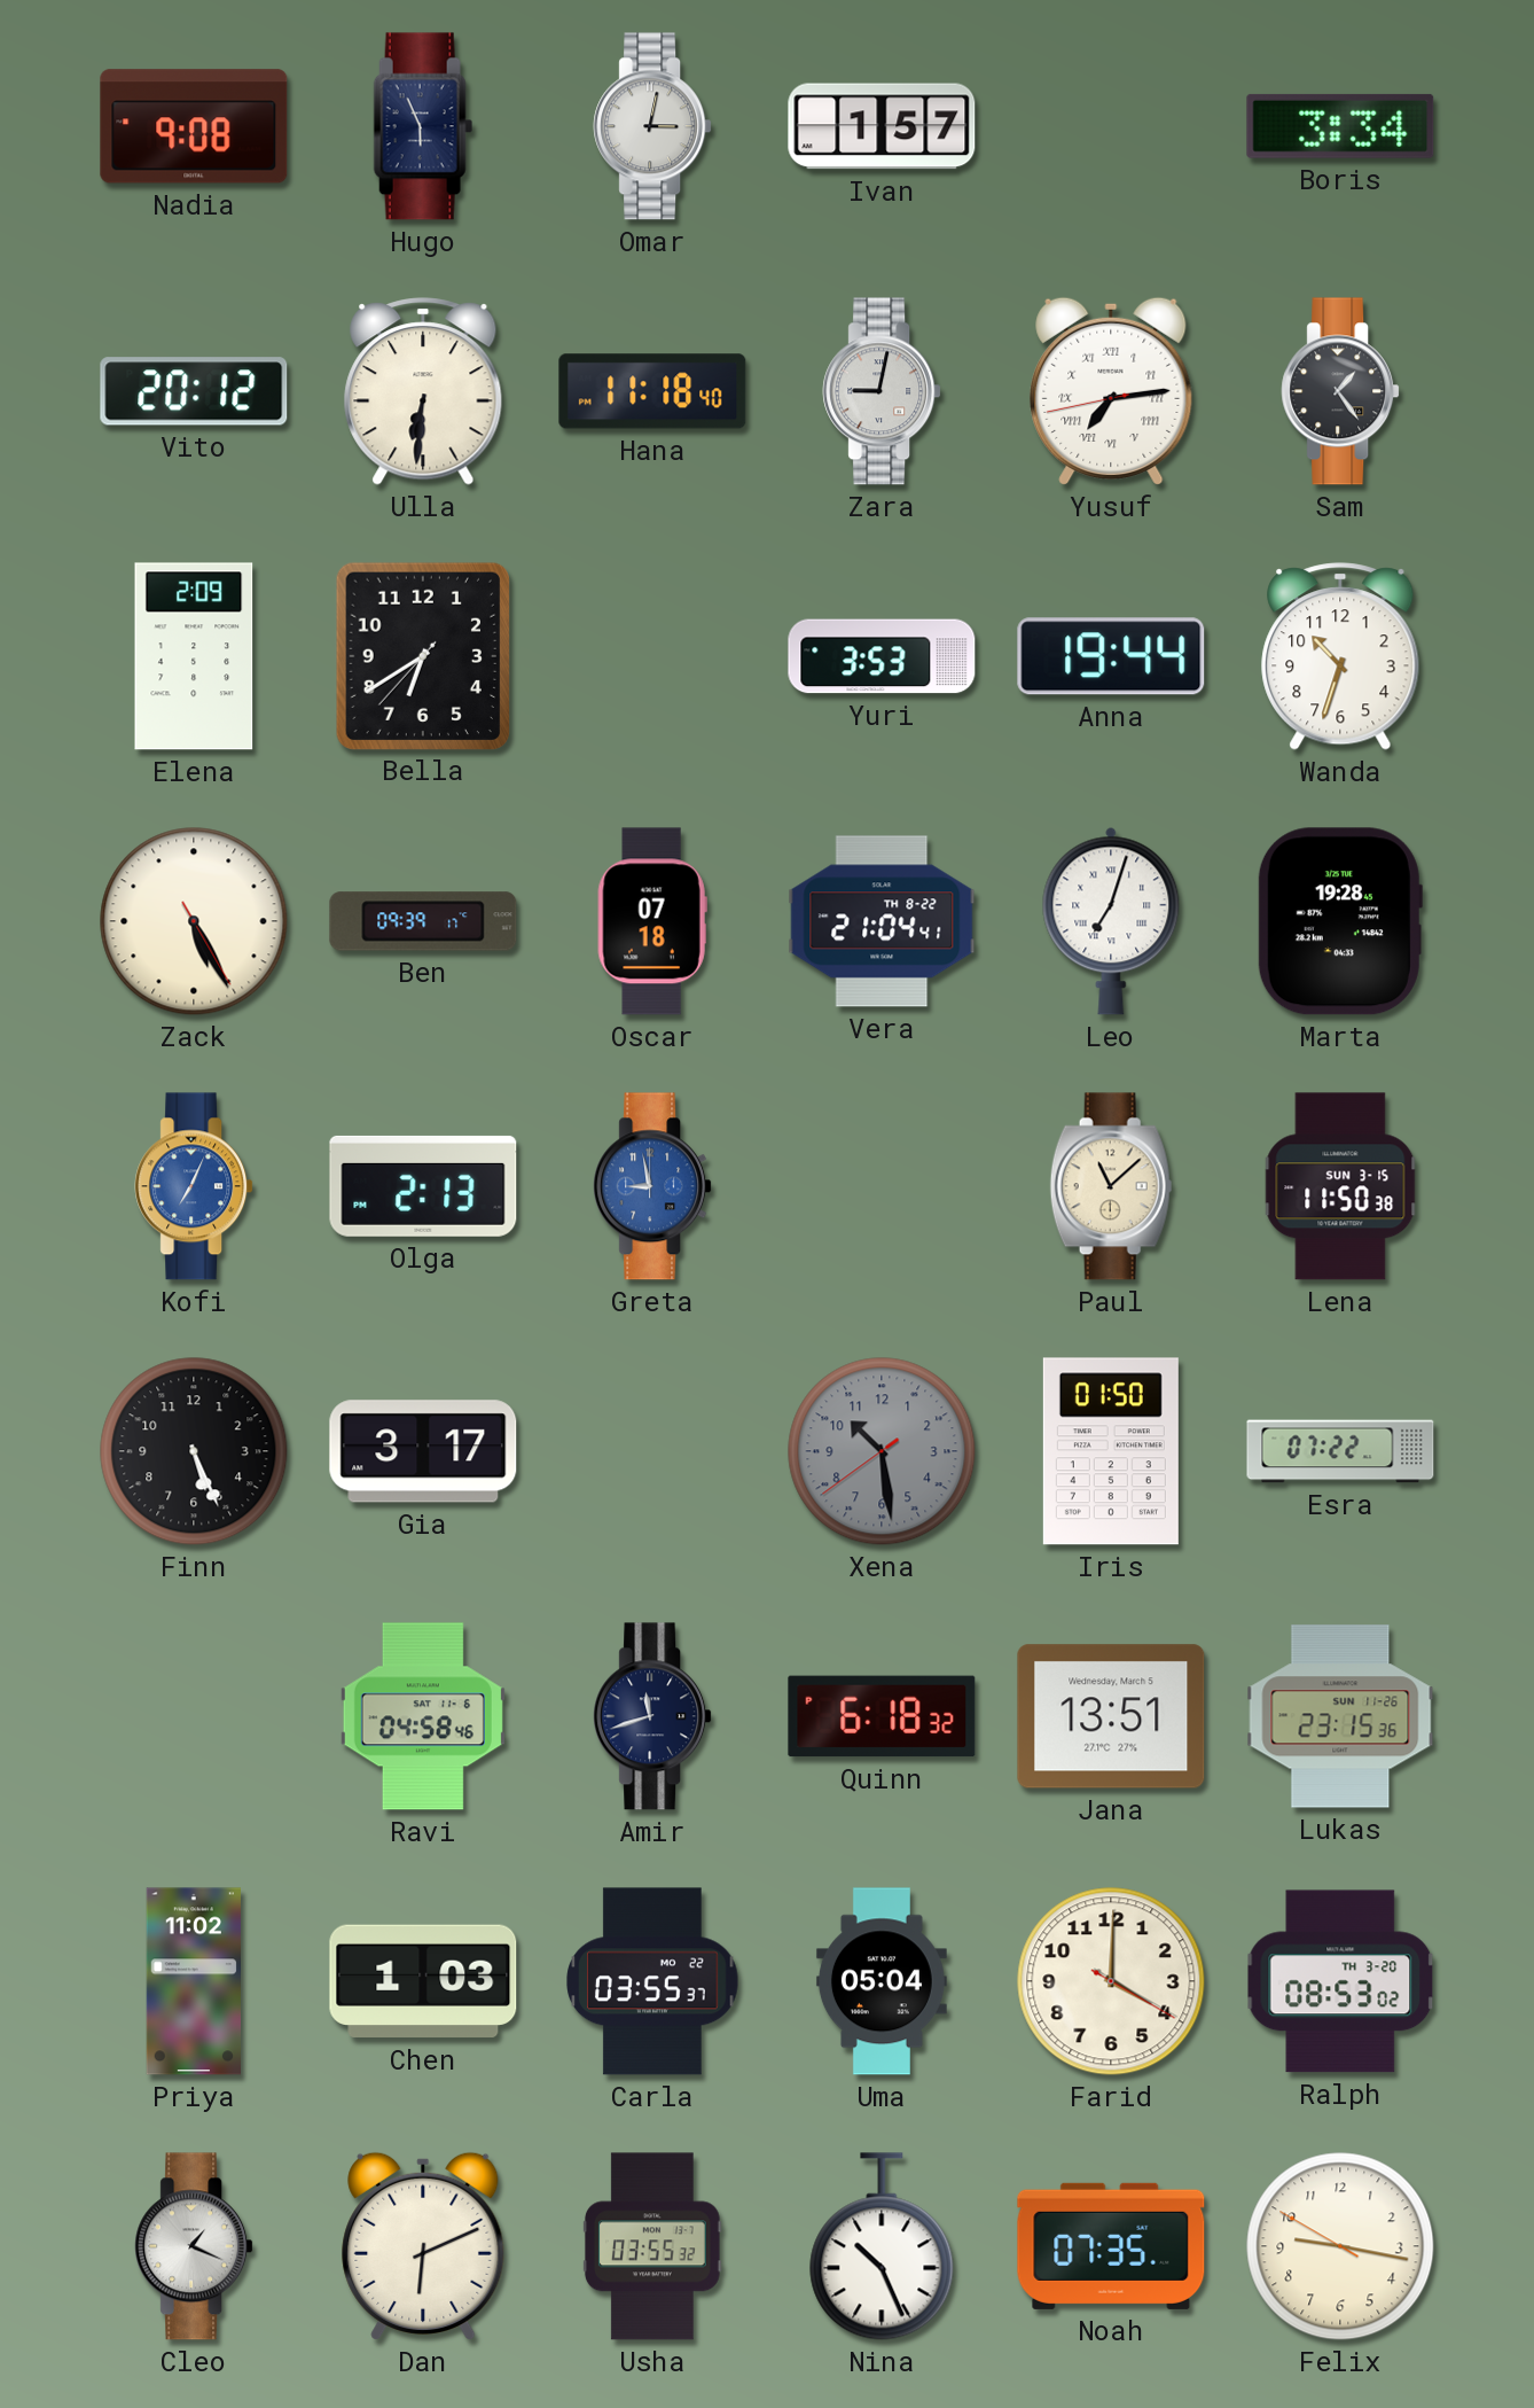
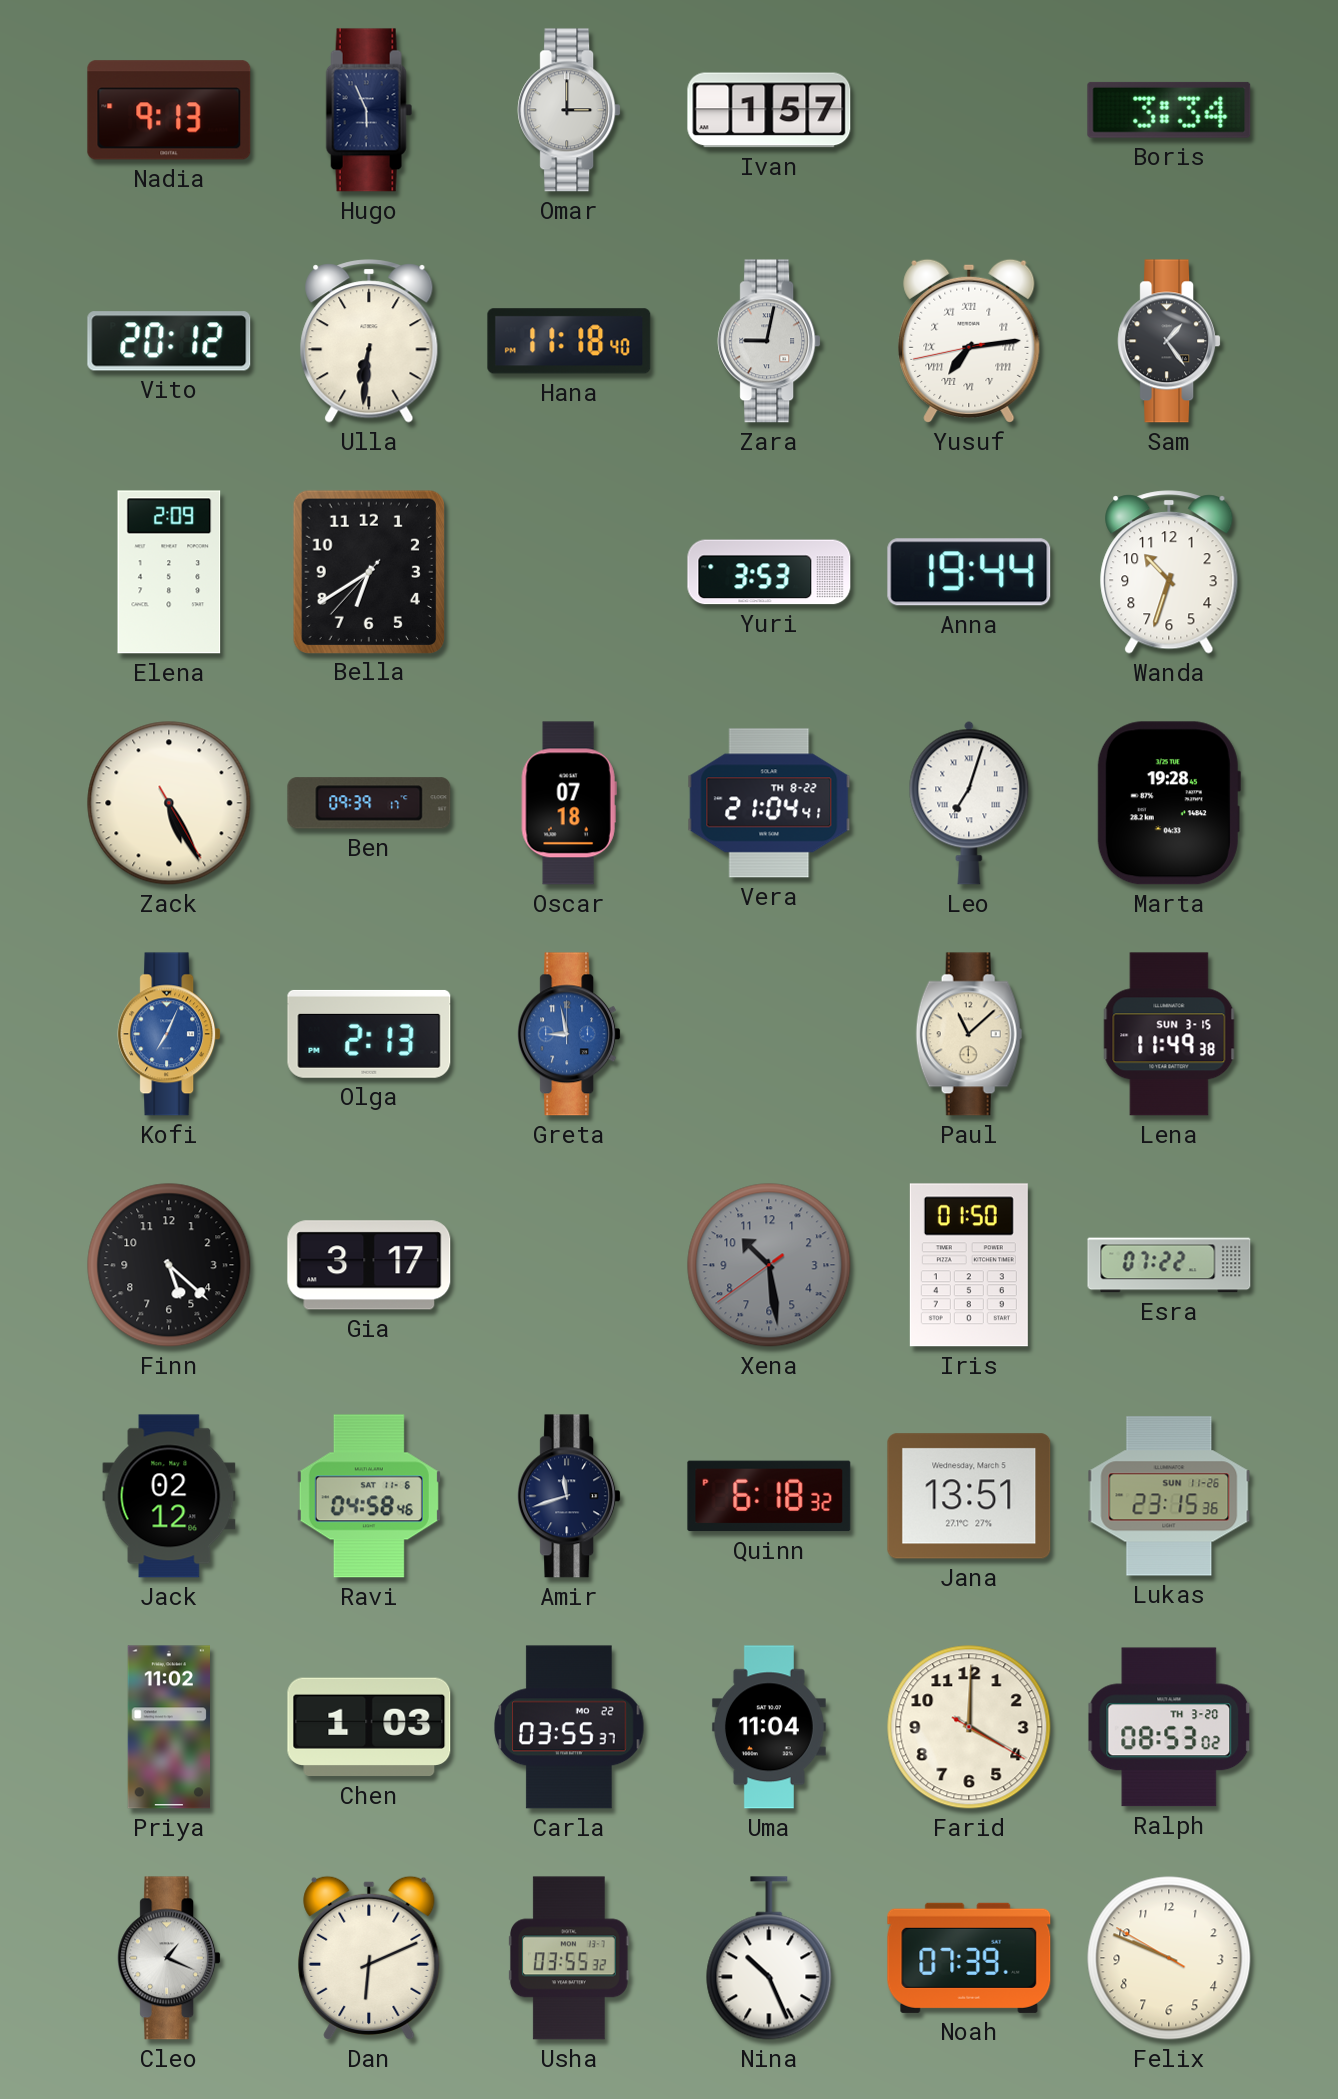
Nadia: 9:08 -> 9:13
Omar: 3:02 -> 3:00
Lena: 11:50 -> 11:49
Finn: 5:26 -> 5:22
Jack: none -> 02:12
Uma: 05:04 -> 11:04
Noah: 07:35 -> 07:39
Felix: 9:16 -> 9:48
